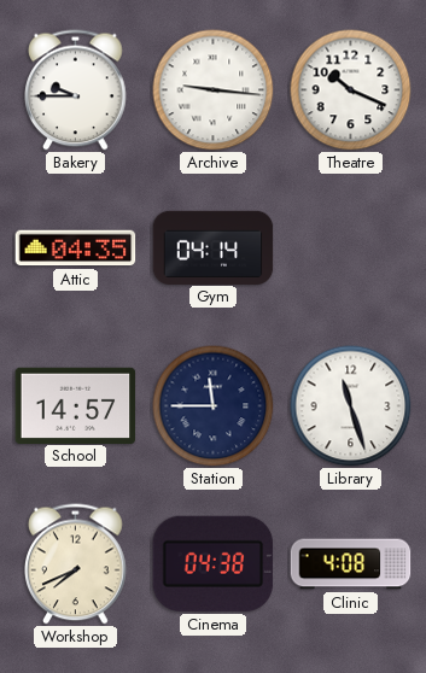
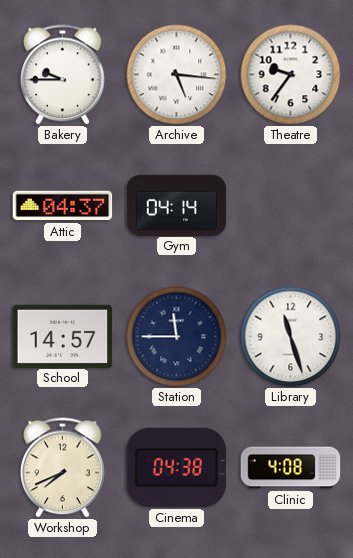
Archive: 9:16 -> 5:16
Theatre: 10:19 -> 9:36
Attic: 04:35 -> 04:37
